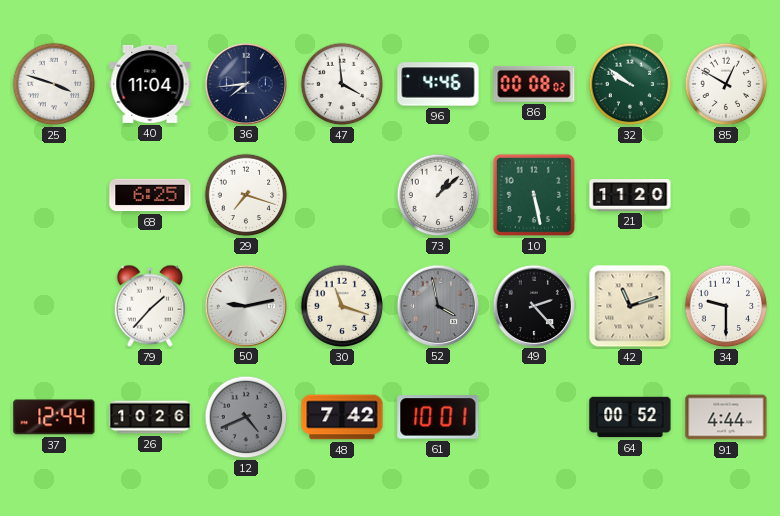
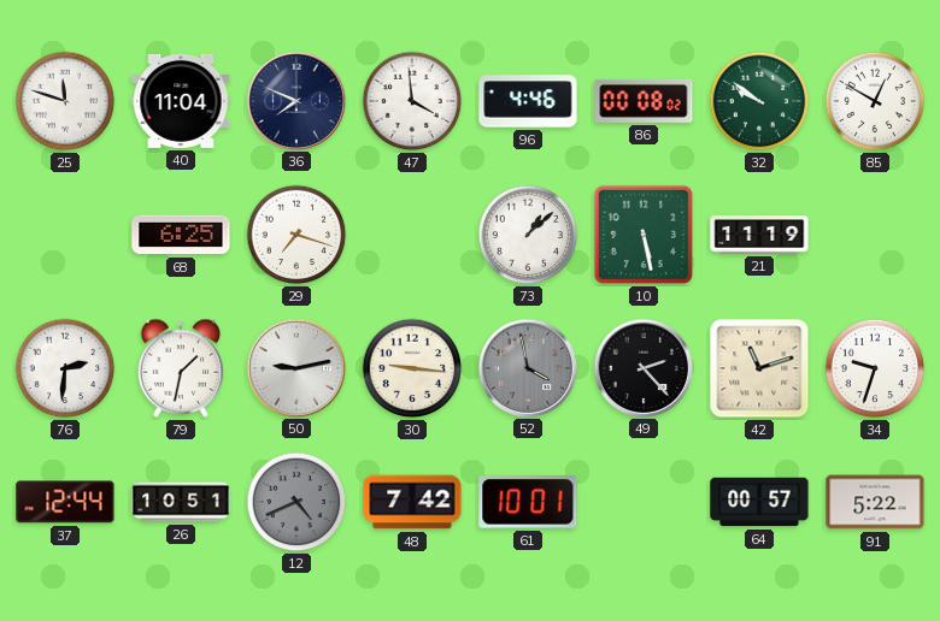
25: 3:48 -> 11:48
36: 7:44 -> 7:49
21: 11:20 -> 11:19
76: none -> 2:31
79: 1:37 -> 1:32
30: 11:18 -> 9:16
34: 9:30 -> 9:33
26: 10:26 -> 10:51
64: 00:52 -> 00:57
91: 4:44 -> 5:22
